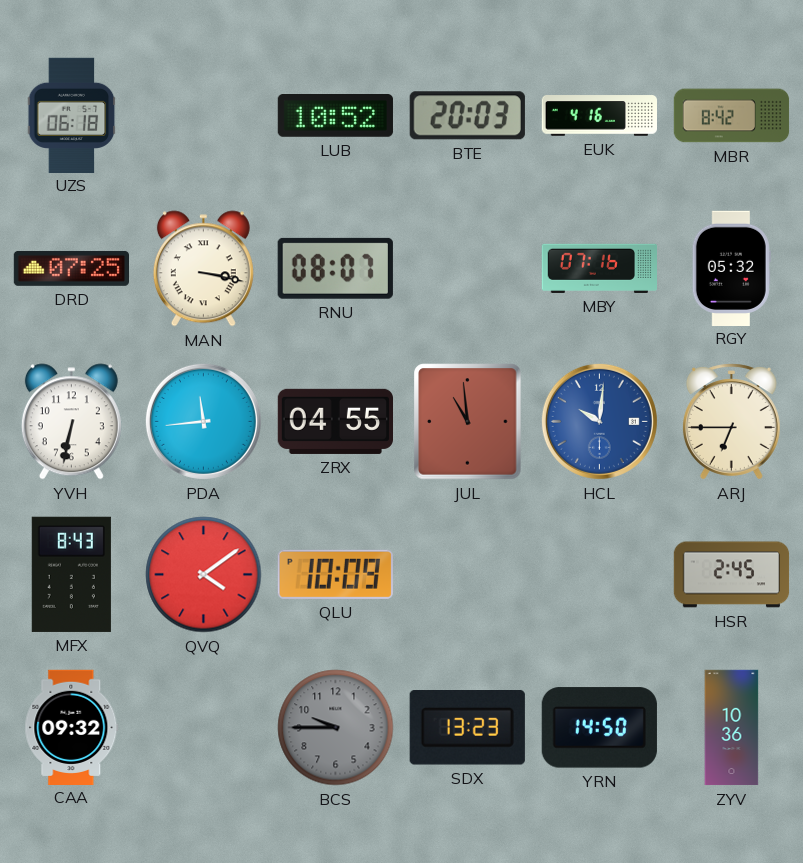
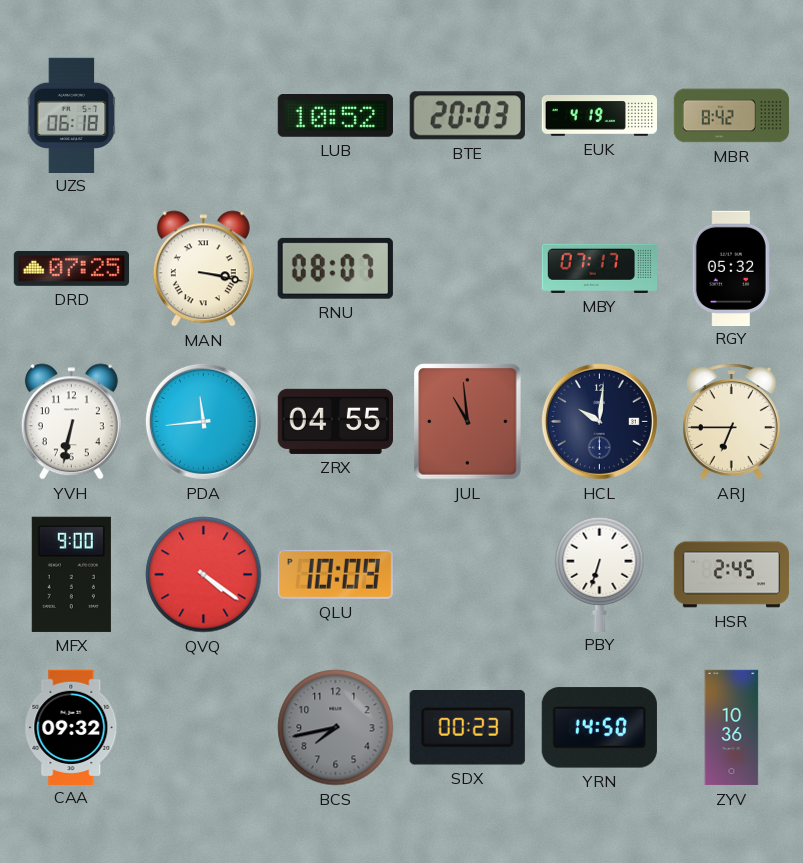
EUK: 4:16 -> 4:19
MBY: 07:16 -> 07:17
HCL dial: blue -> navy
MFX: 8:43 -> 9:00
QVQ: 4:09 -> 4:21
PBY: none -> 6:33
BCS: 9:45 -> 7:43
SDX: 13:23 -> 00:23
